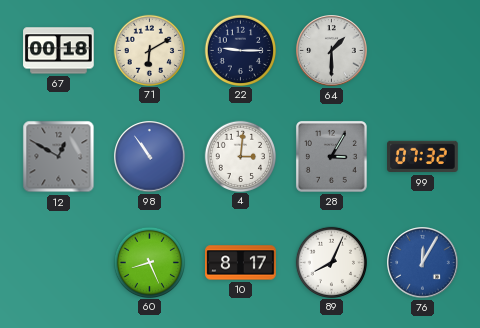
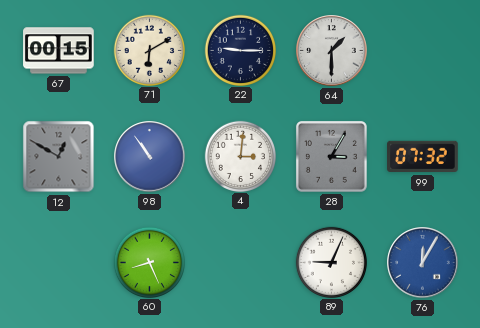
67: 00:18 -> 00:15
10: 8:17 -> none
89: 8:04 -> 9:04
